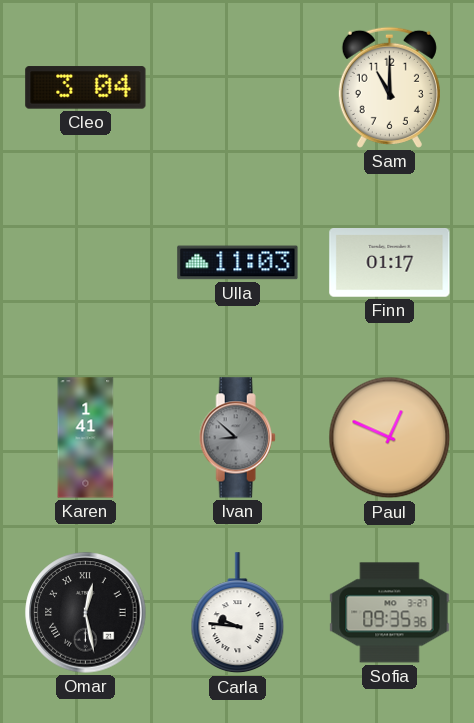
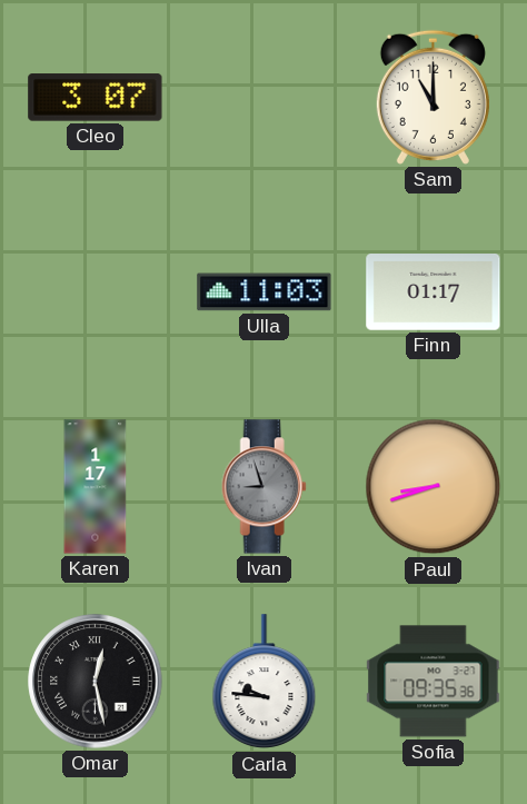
Cleo: 3:04 -> 3:07
Karen: 1:41 -> 1:17
Ivan: 8:52 -> 8:57
Paul: 12:49 -> 8:42
